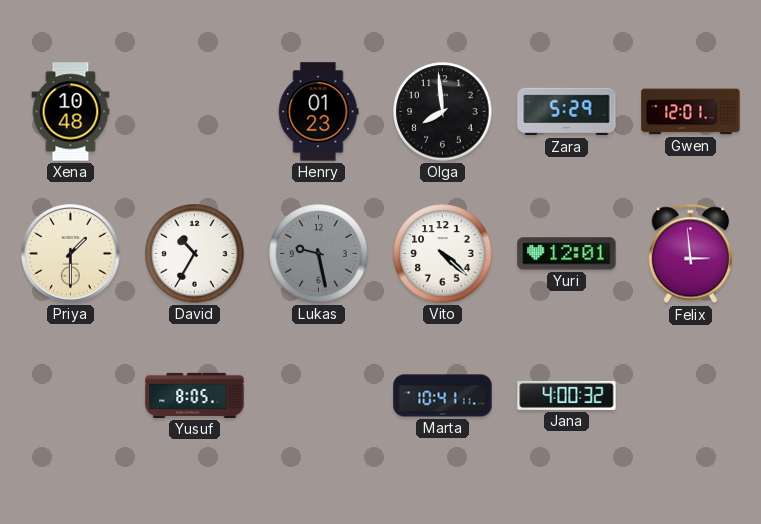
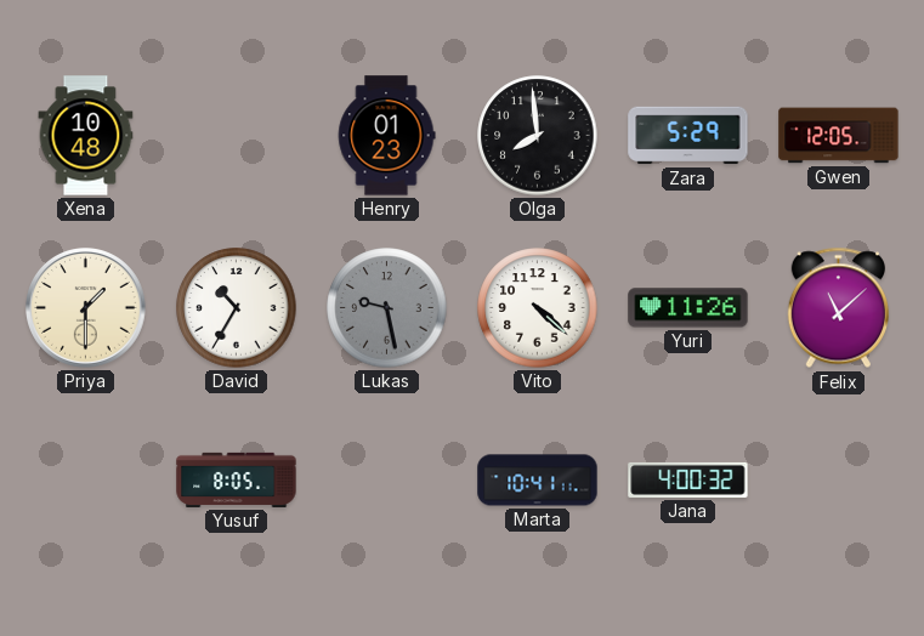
Gwen: 12:01 -> 12:05
Yuri: 12:01 -> 11:26
Felix: 2:59 -> 11:08
